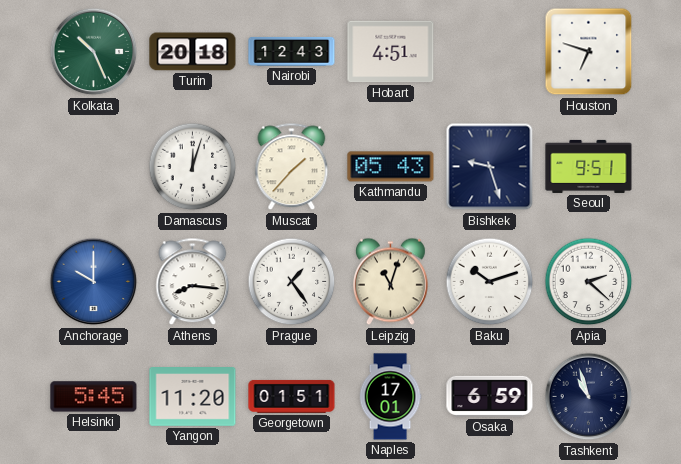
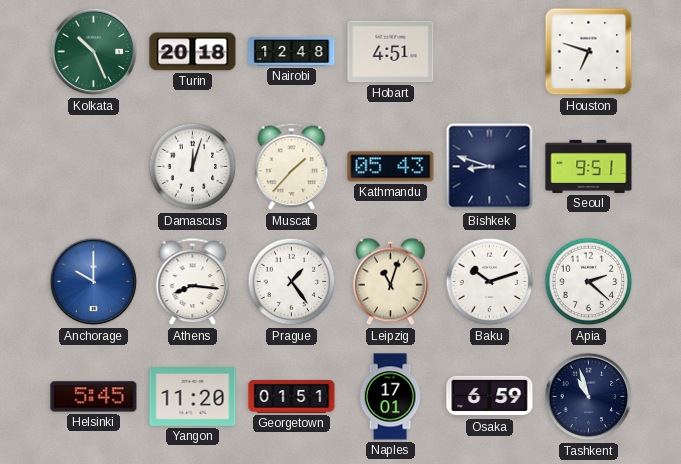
Nairobi: 12:43 -> 12:48
Bishkek: 9:27 -> 8:48
